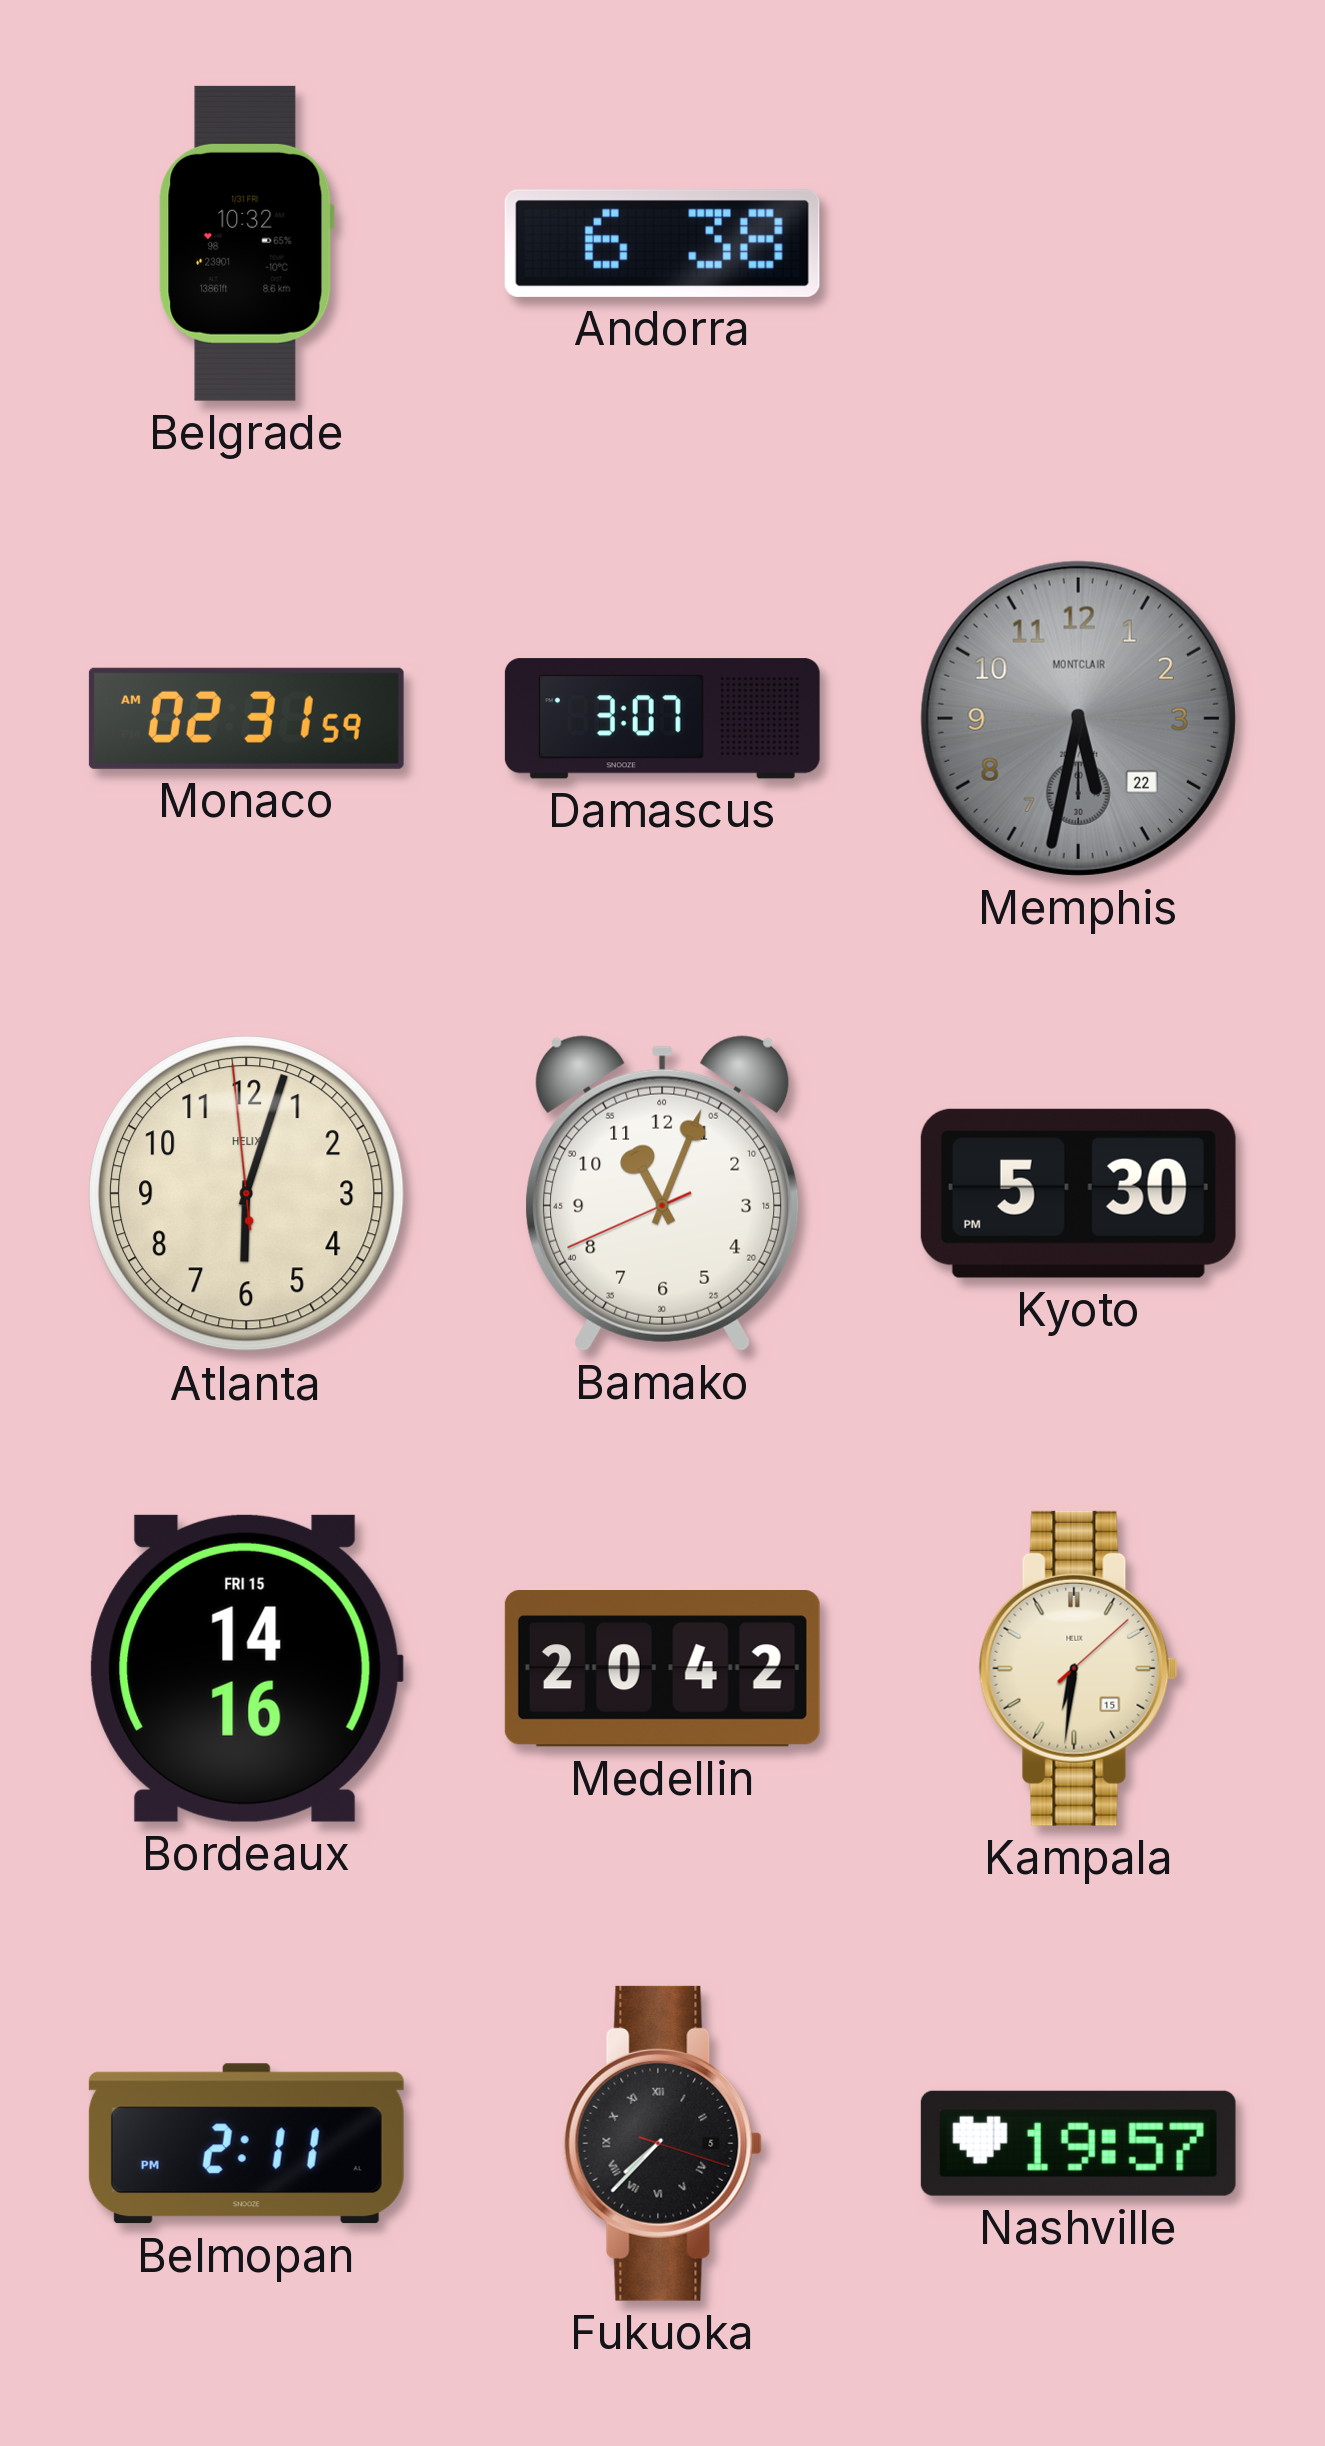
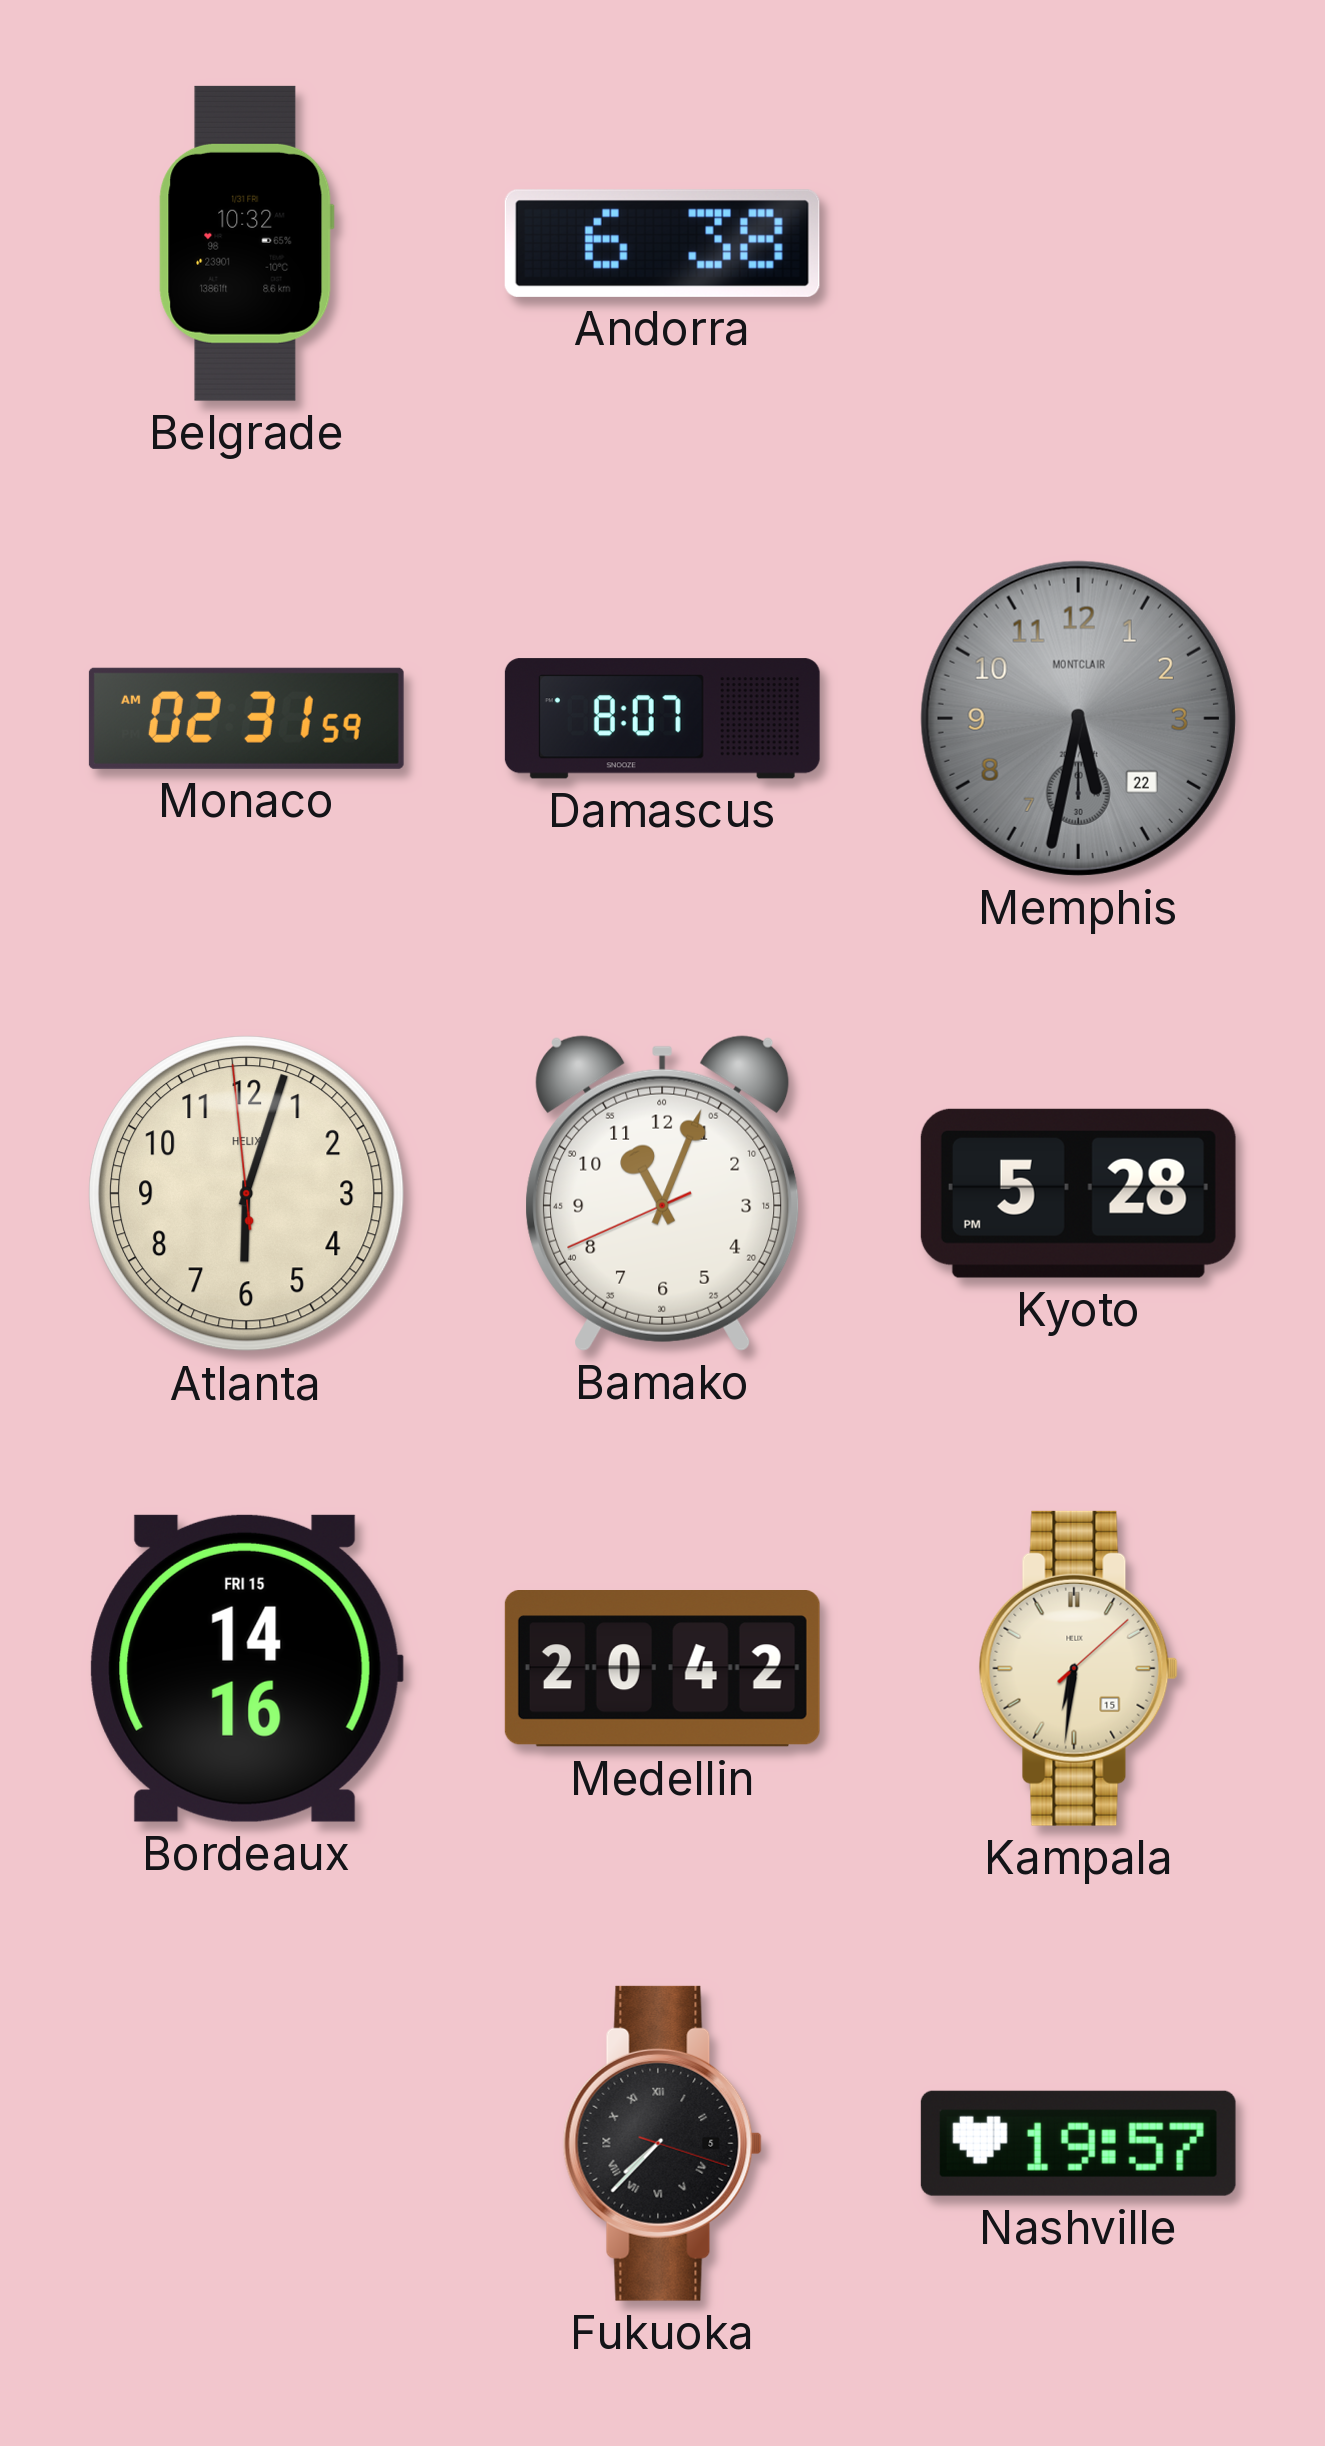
Damascus: 3:07 -> 8:07
Kyoto: 5:30 -> 5:28
Belmopan: 2:11 -> none
